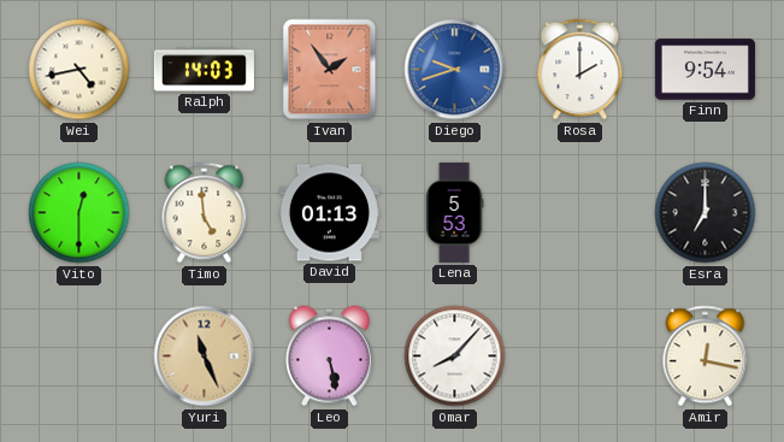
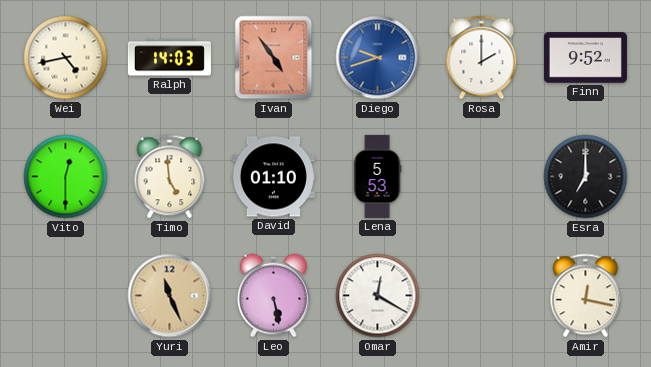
Ivan: 1:54 -> 4:54
Finn: 9:54 -> 9:52
David: 01:13 -> 01:10
Omar: 8:07 -> 12:20
